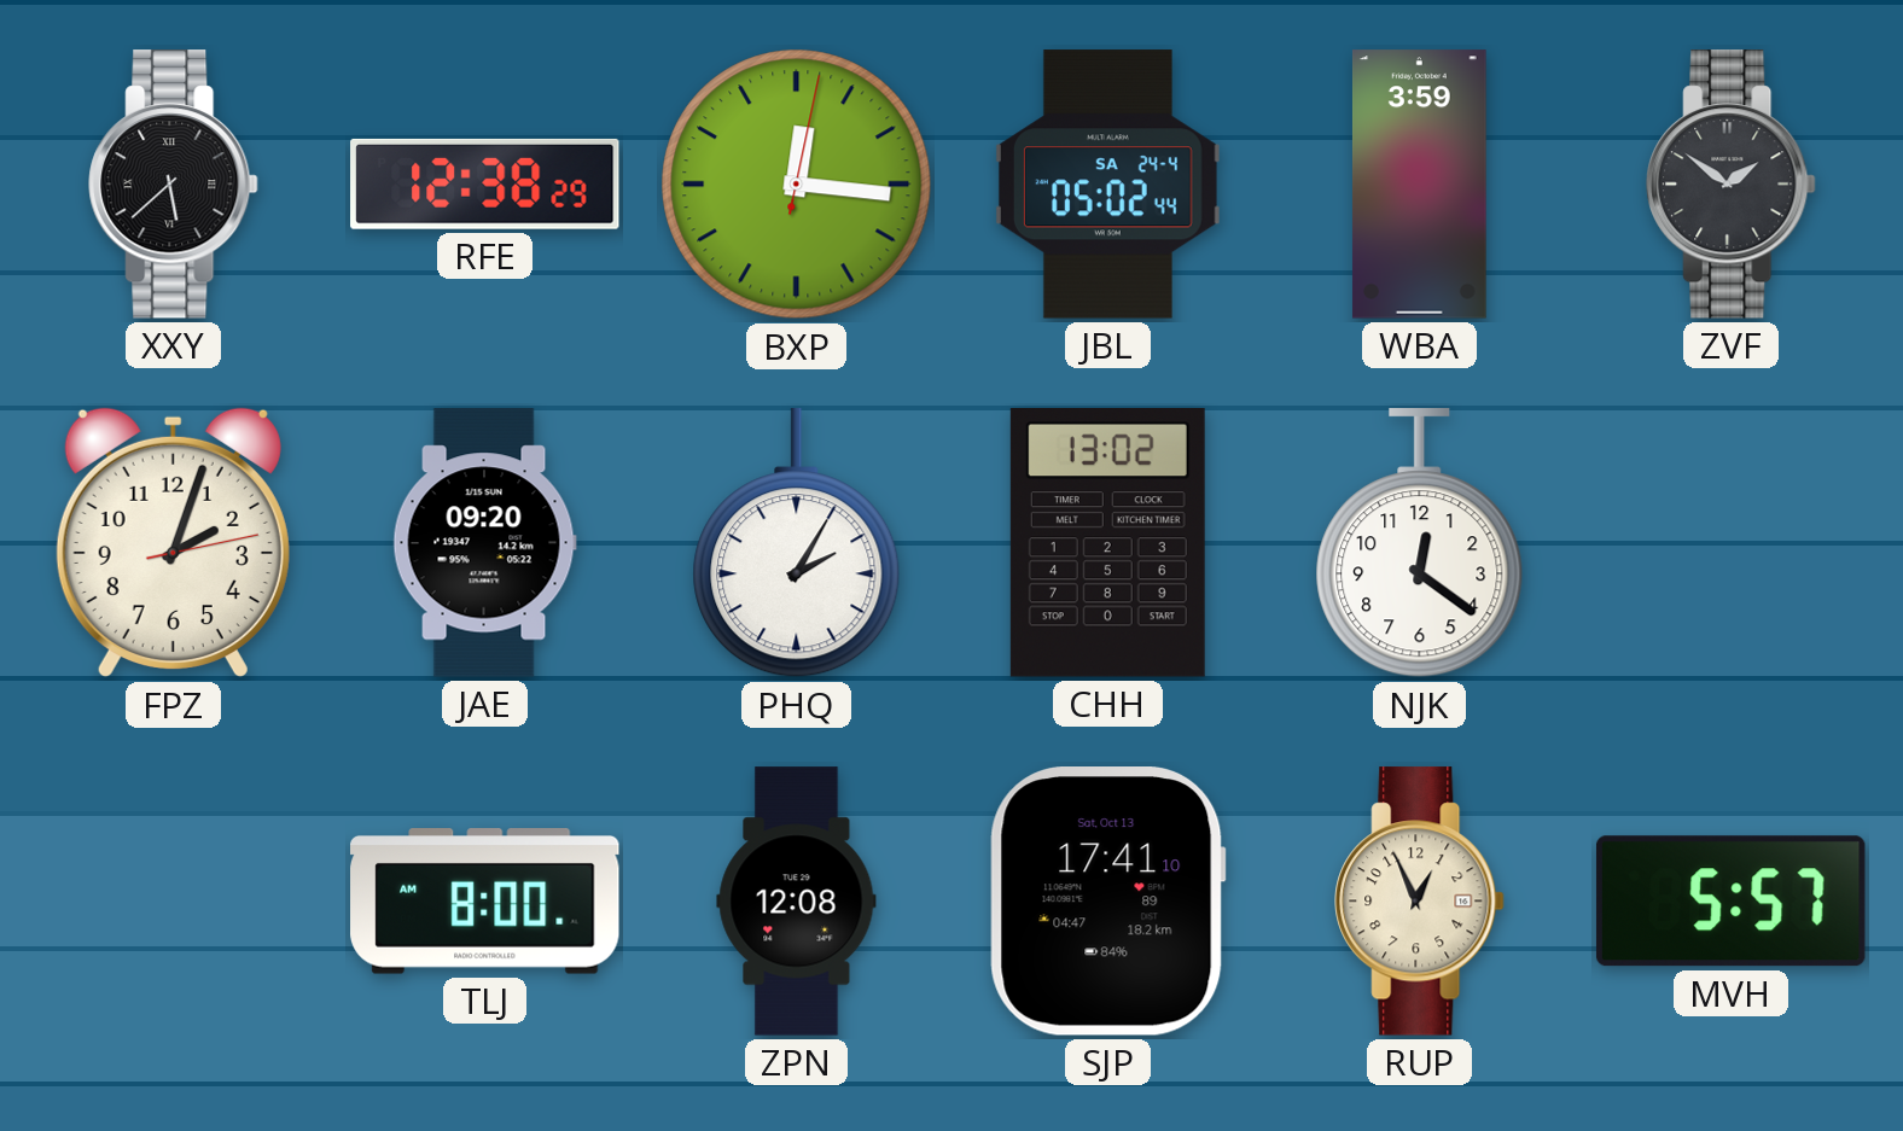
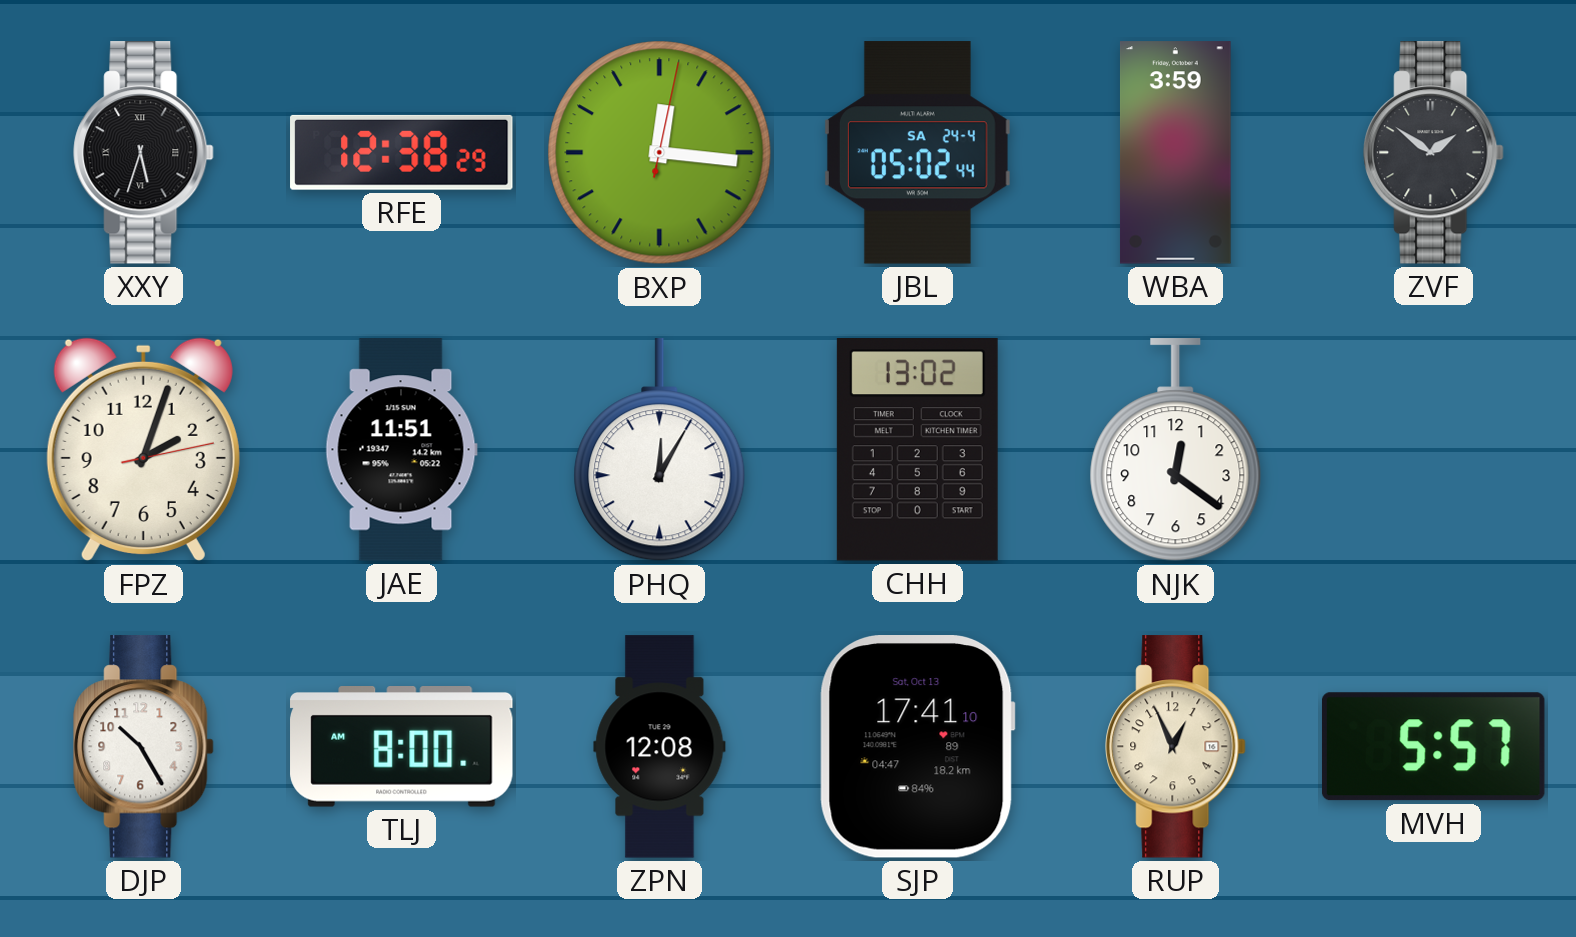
XXY: 5:38 -> 5:33
JAE: 09:20 -> 11:51
PHQ: 2:05 -> 12:05
DJP: none -> 10:25
